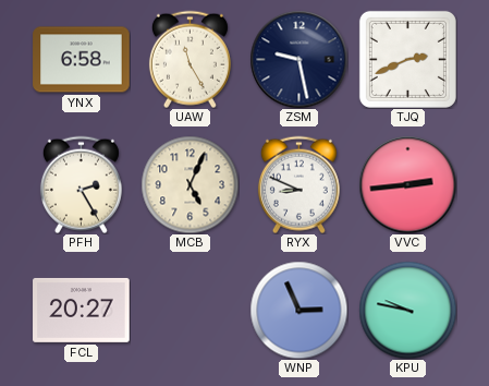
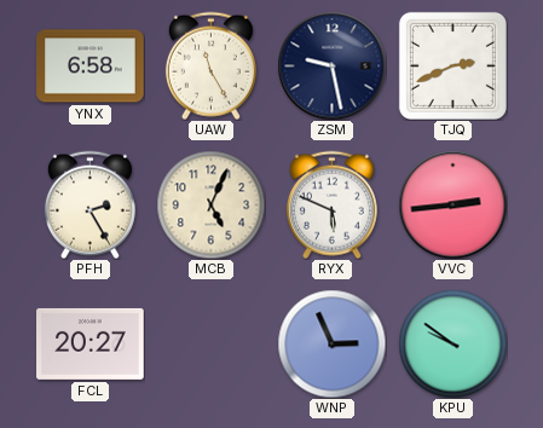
RYX: 8:49 -> 5:49
KPU: 9:47 -> 9:51
